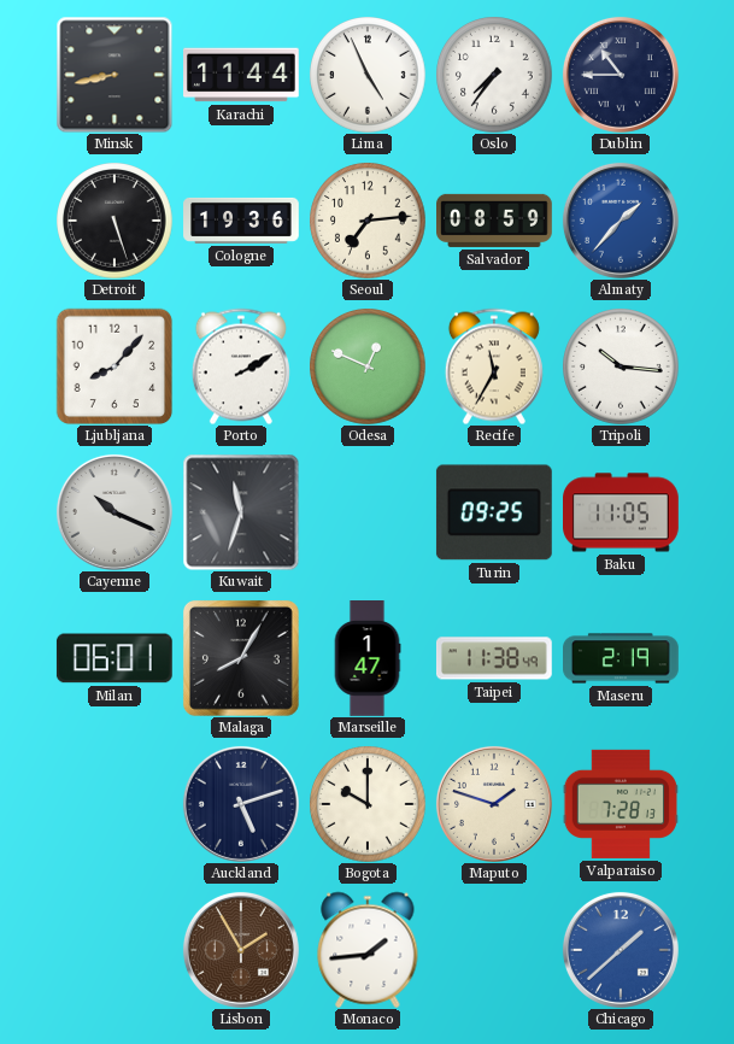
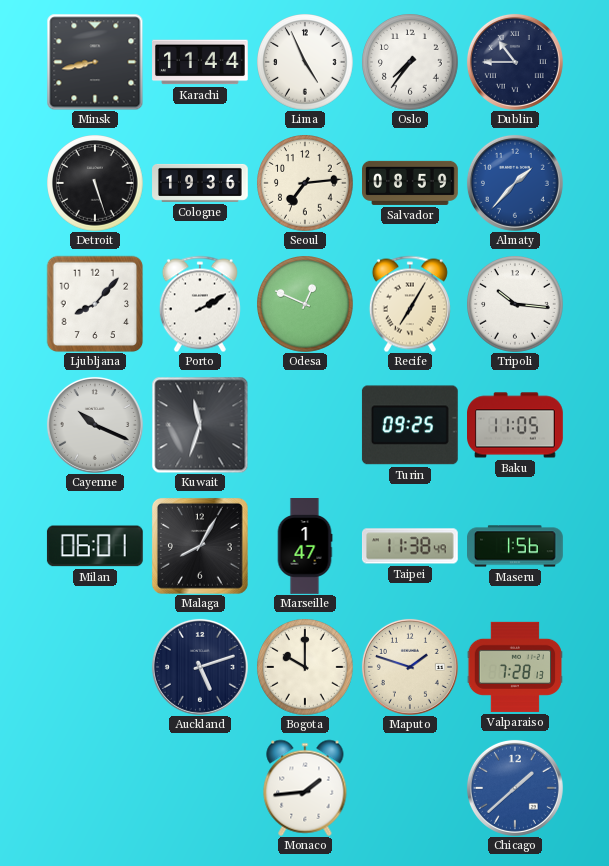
Recife: 11:35 -> 7:05
Maseru: 2:19 -> 1:56
Lisbon: 1:55 -> none
